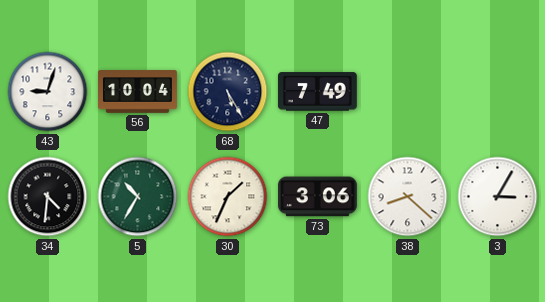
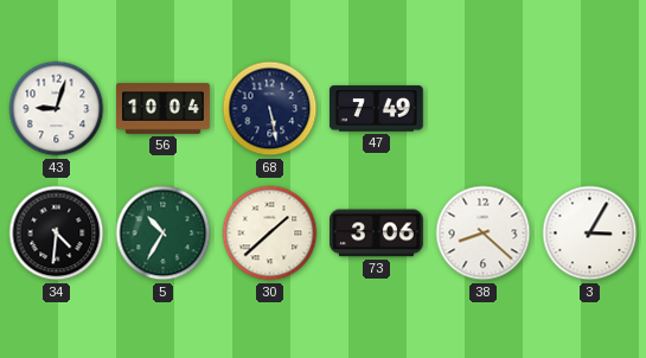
68: 5:25 -> 5:28
30: 1:34 -> 1:38
